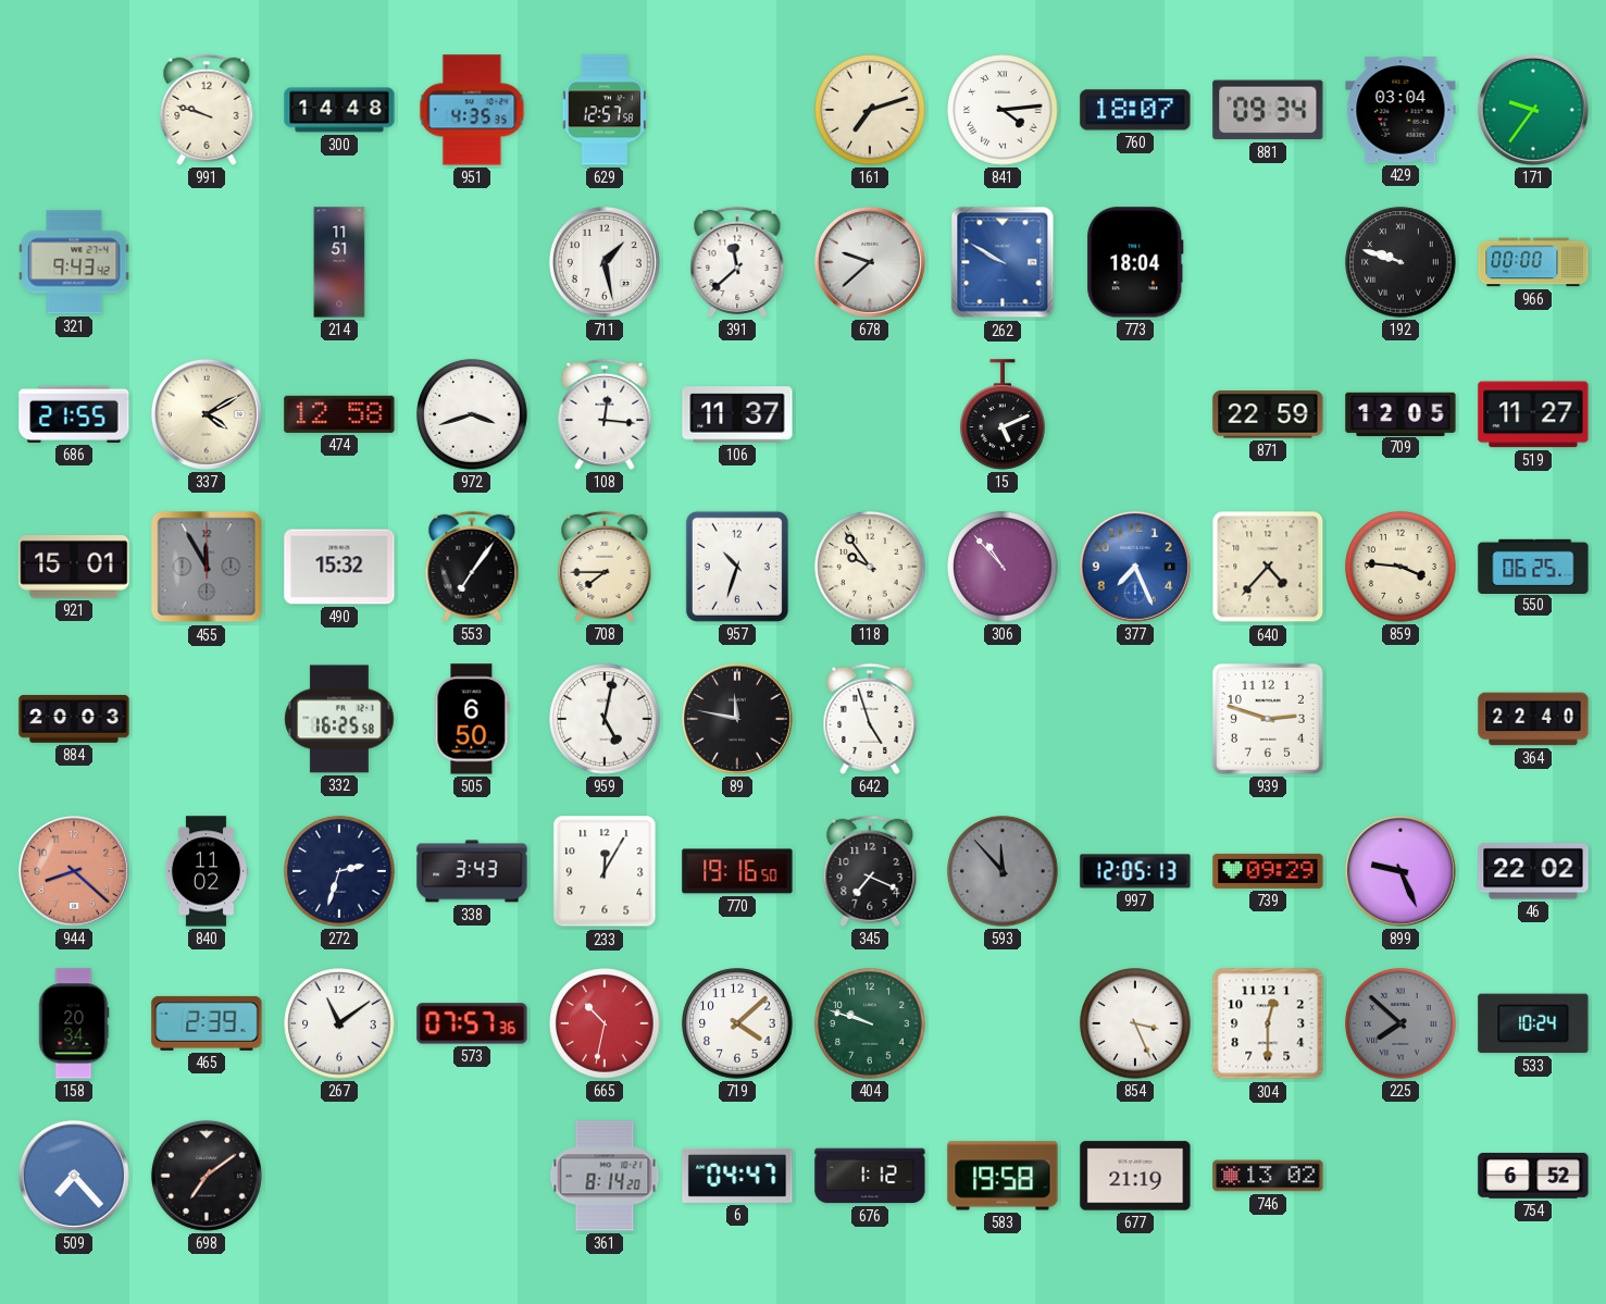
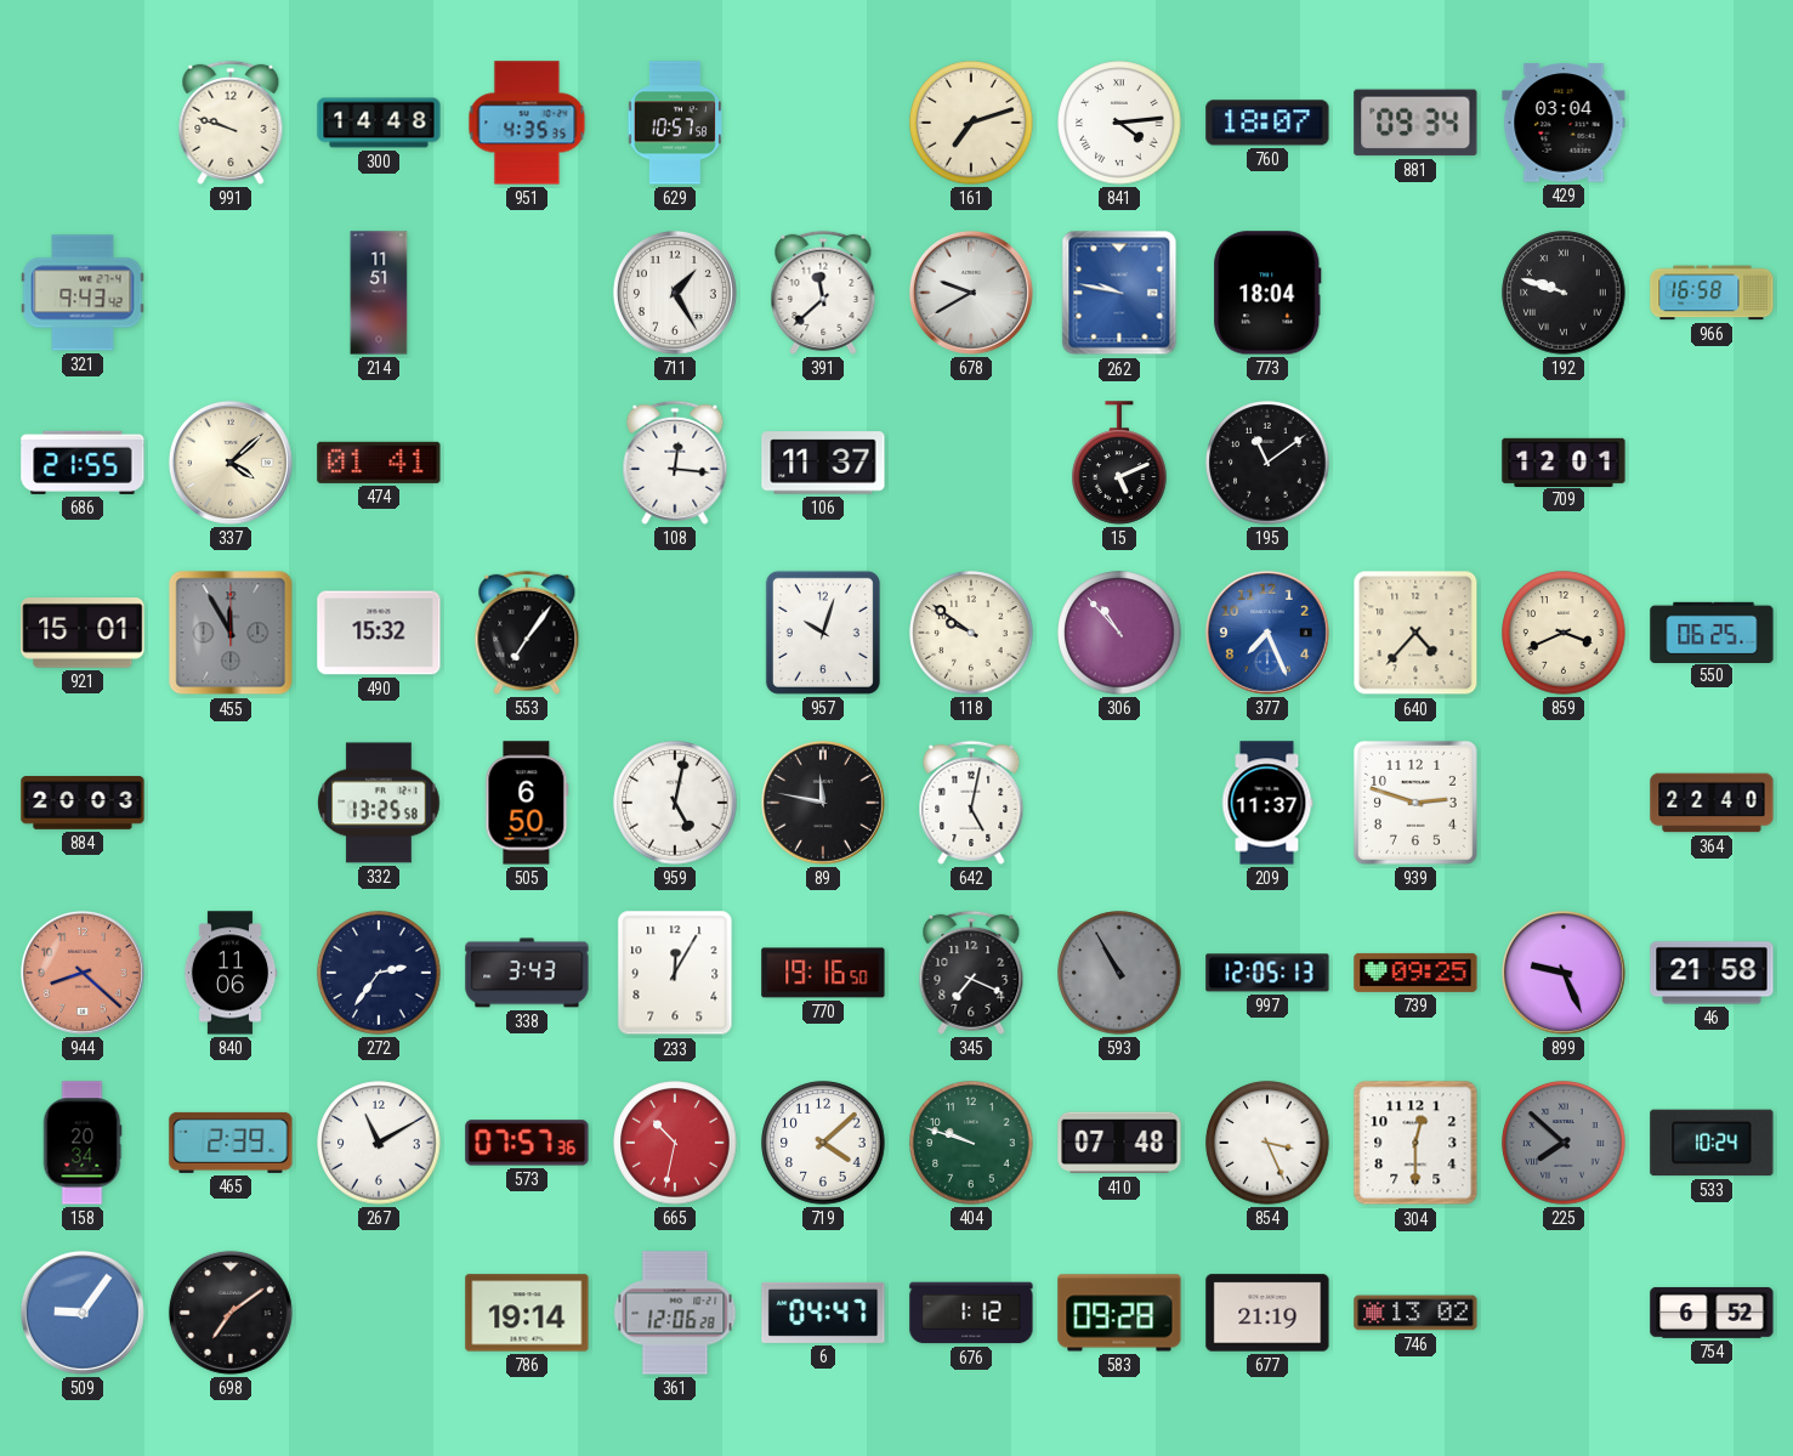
629: 12:57 -> 10:57
171: 9:36 -> none
711: 1:28 -> 1:25
678: 9:38 -> 9:40
262: 9:50 -> 9:47
966: 00:00 -> 16:58
337: 4:10 -> 4:08
474: 12:58 -> 01:41
972: 3:42 -> none
195: none -> 11:09
871: 22:59 -> none
709: 12:05 -> 12:01
519: 11:27 -> none
708: 7:45 -> none
957: 10:33 -> 10:03
118: 9:54 -> 9:51
859: 3:46 -> 3:41
332: 16:25 -> 13:25
642: 4:57 -> 5:02
209: none -> 11:37
840: 11:02 -> 11:06
272: 2:33 -> 2:36
593: 11:53 -> 10:55
739: 09:29 -> 09:25
46: 22:02 -> 21:58
267: 11:09 -> 11:10
410: none -> 07:48
509: 7:23 -> 9:06
786: none -> 19:14
361: 8:14 -> 12:06
583: 19:58 -> 09:28
